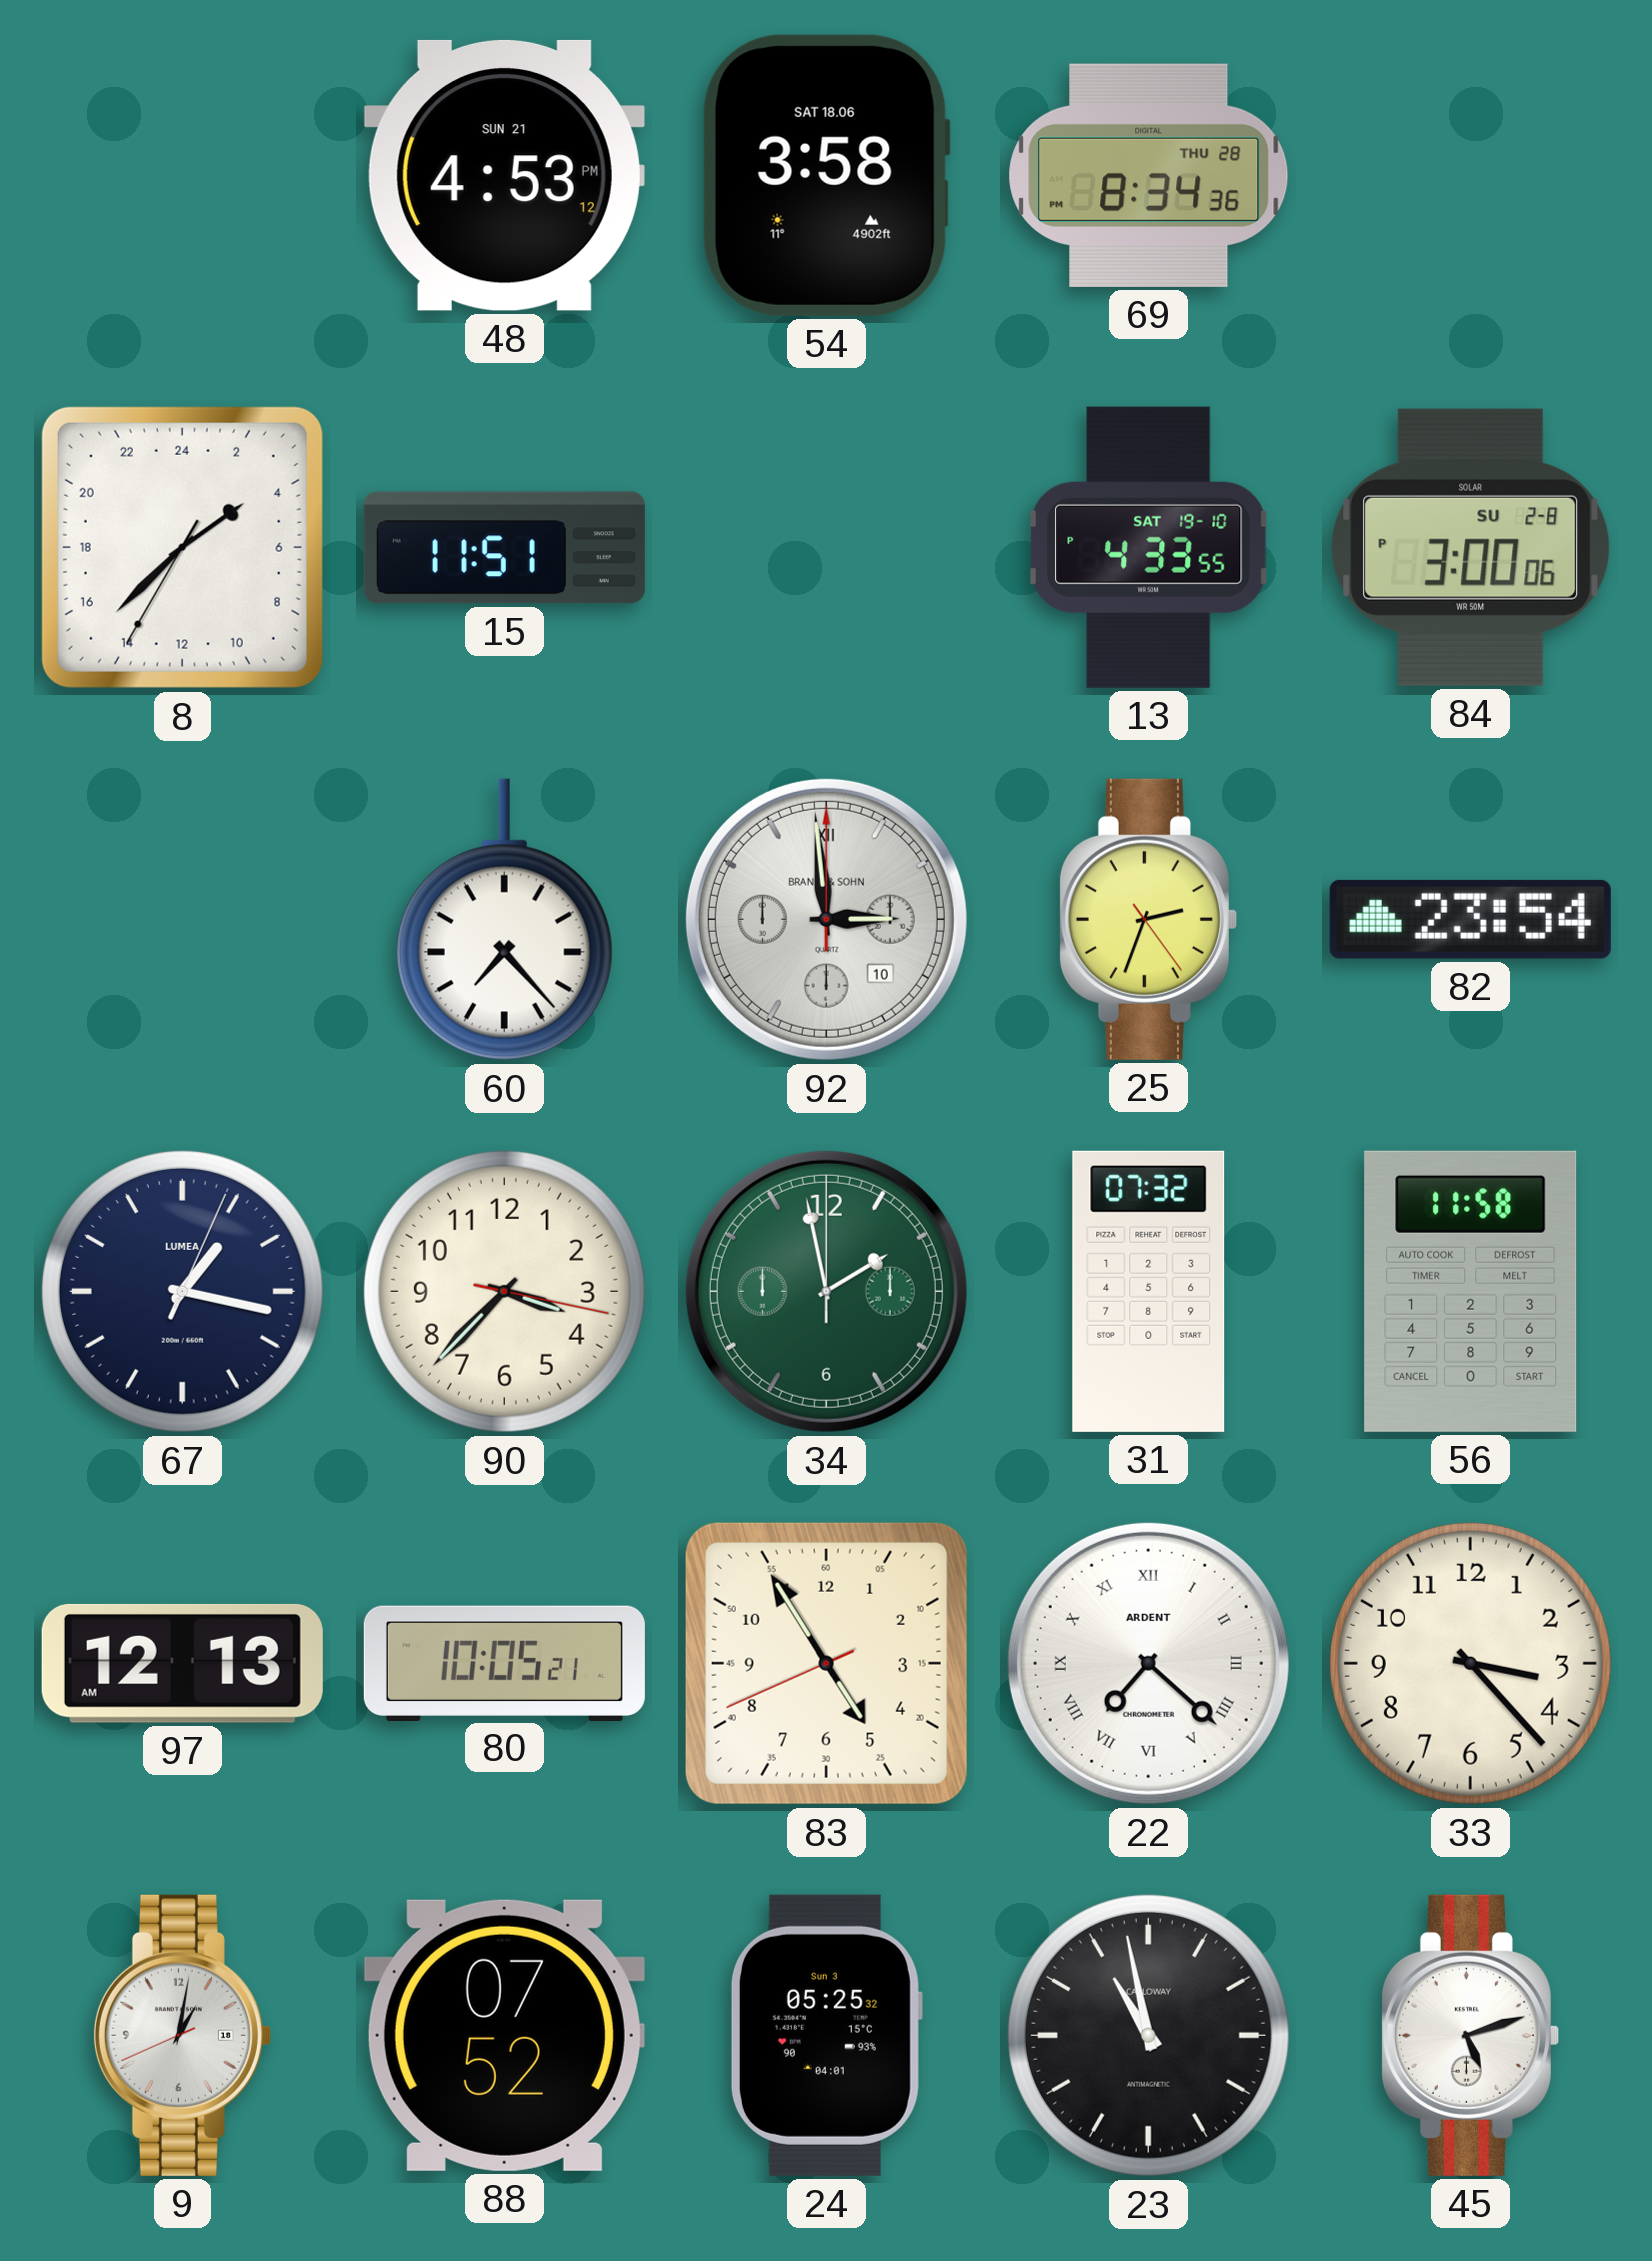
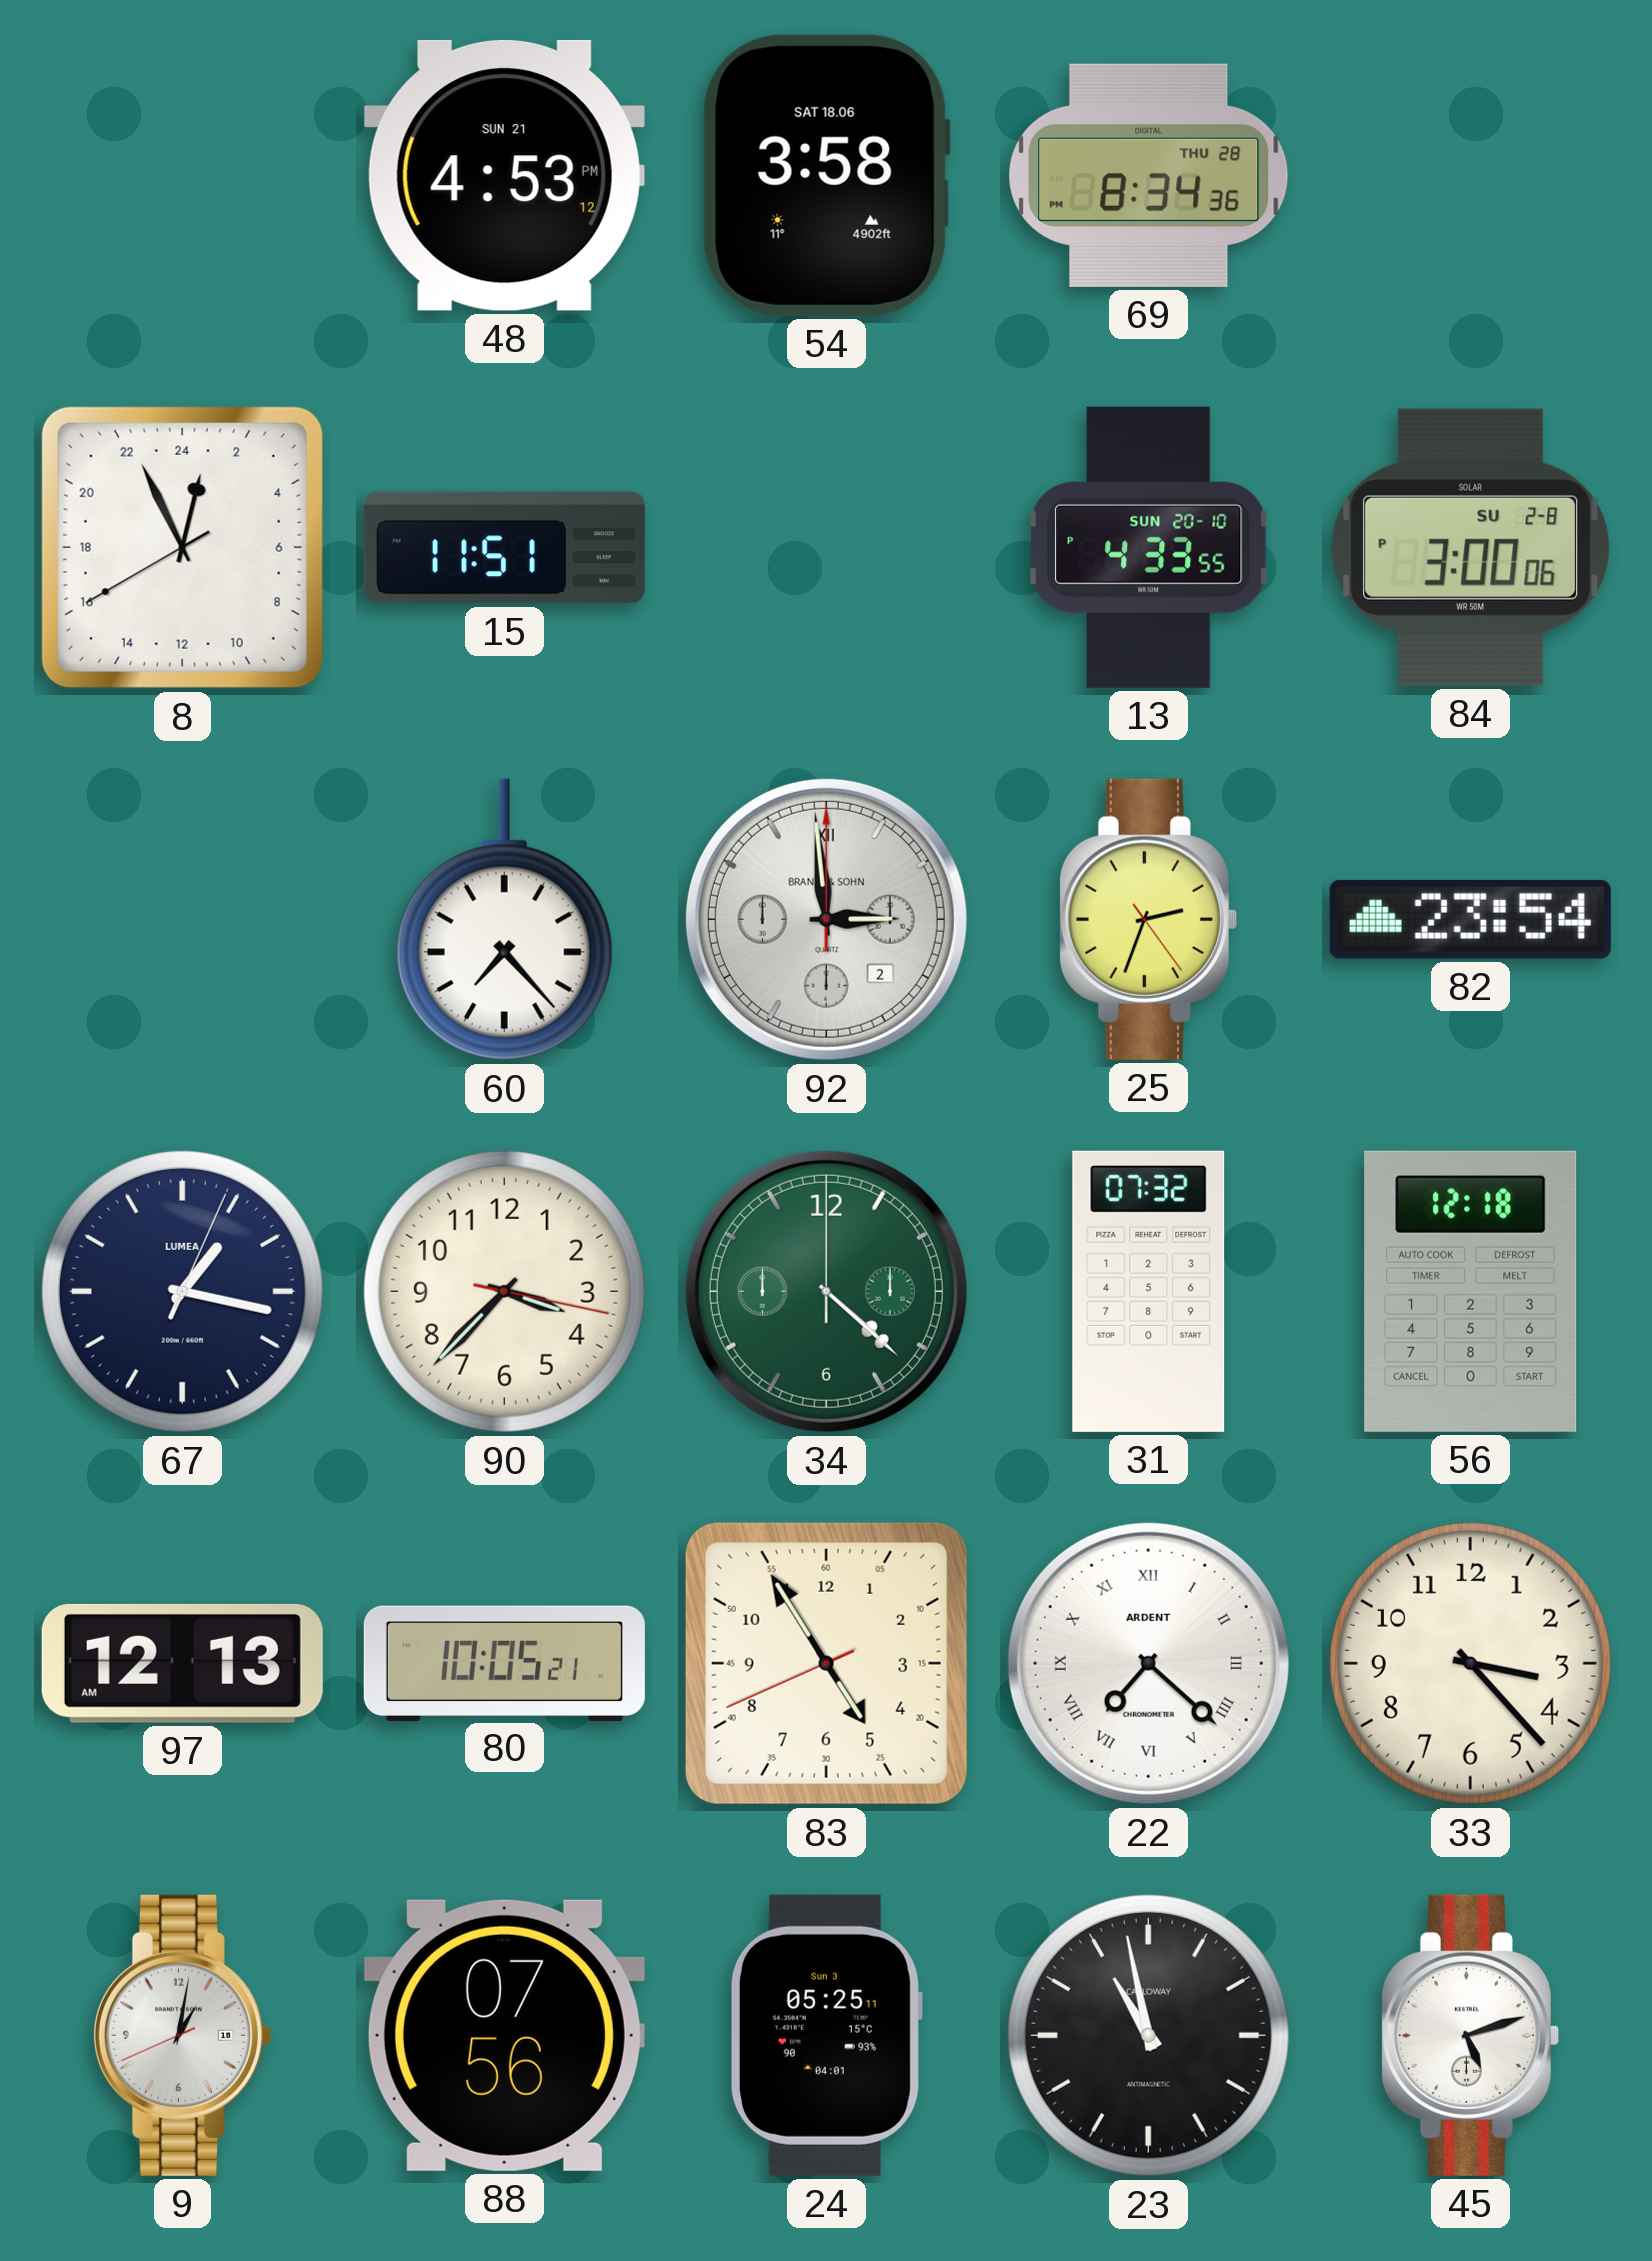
8: 3:37 -> 0:55
13 date: SAT 19-10 -> SUN 20-10
92 date: 10 -> 2
34: 1:58 -> 4:22
56: 11:58 -> 12:18
88: 07:52 -> 07:56
24: 05:25:32 -> 05:25:11
